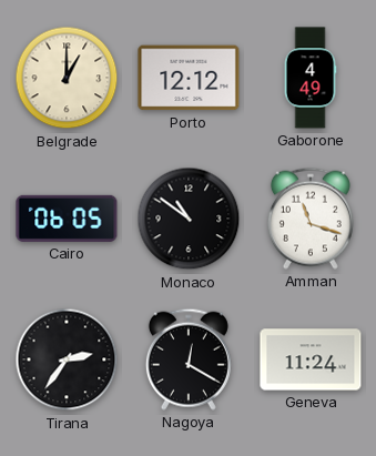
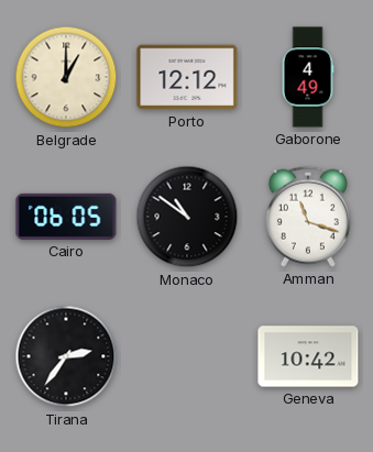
Nagoya: 12:20 -> none
Geneva: 11:24 -> 10:42
